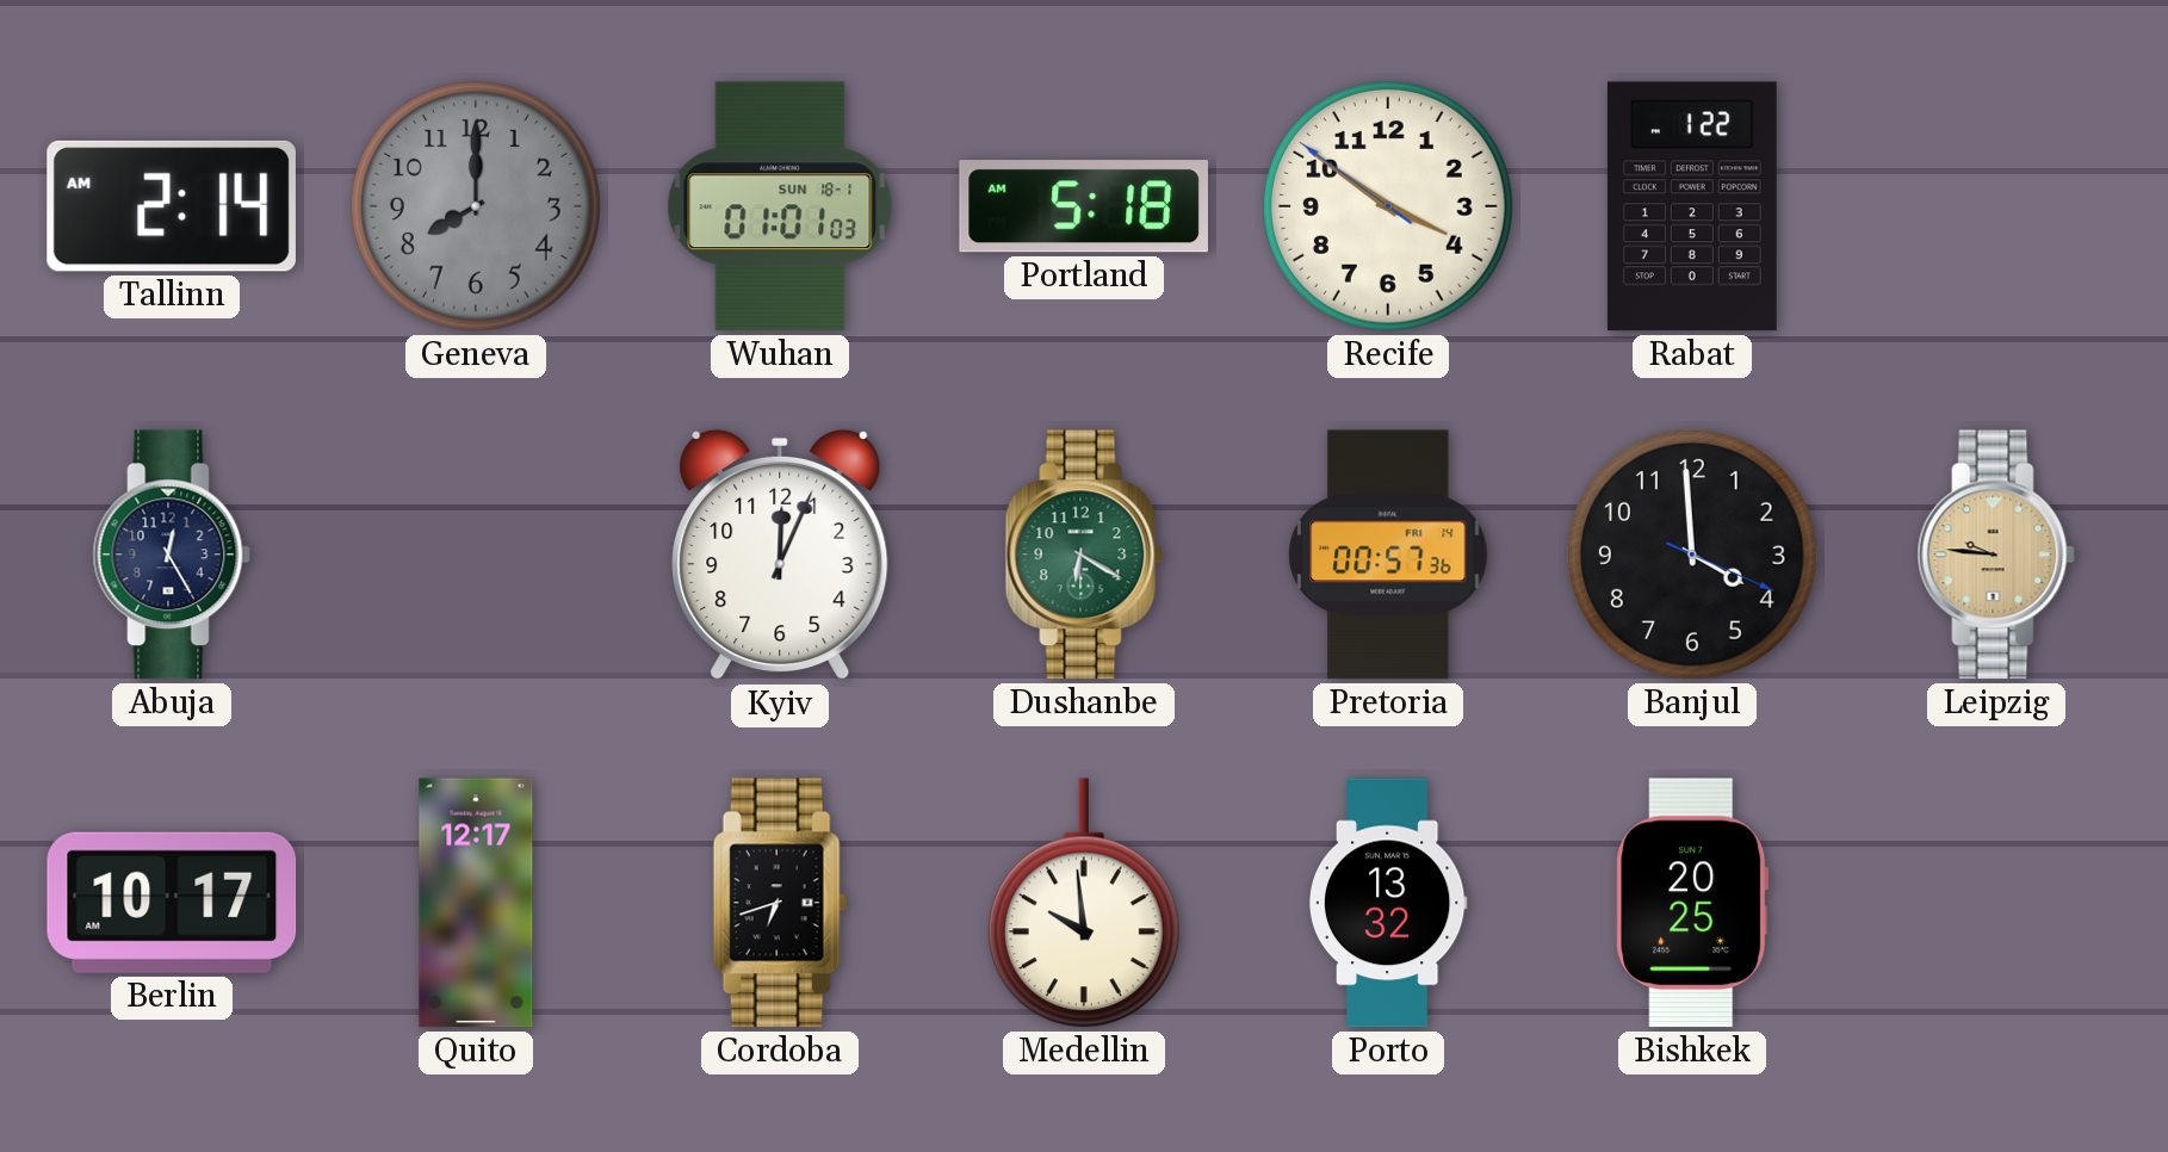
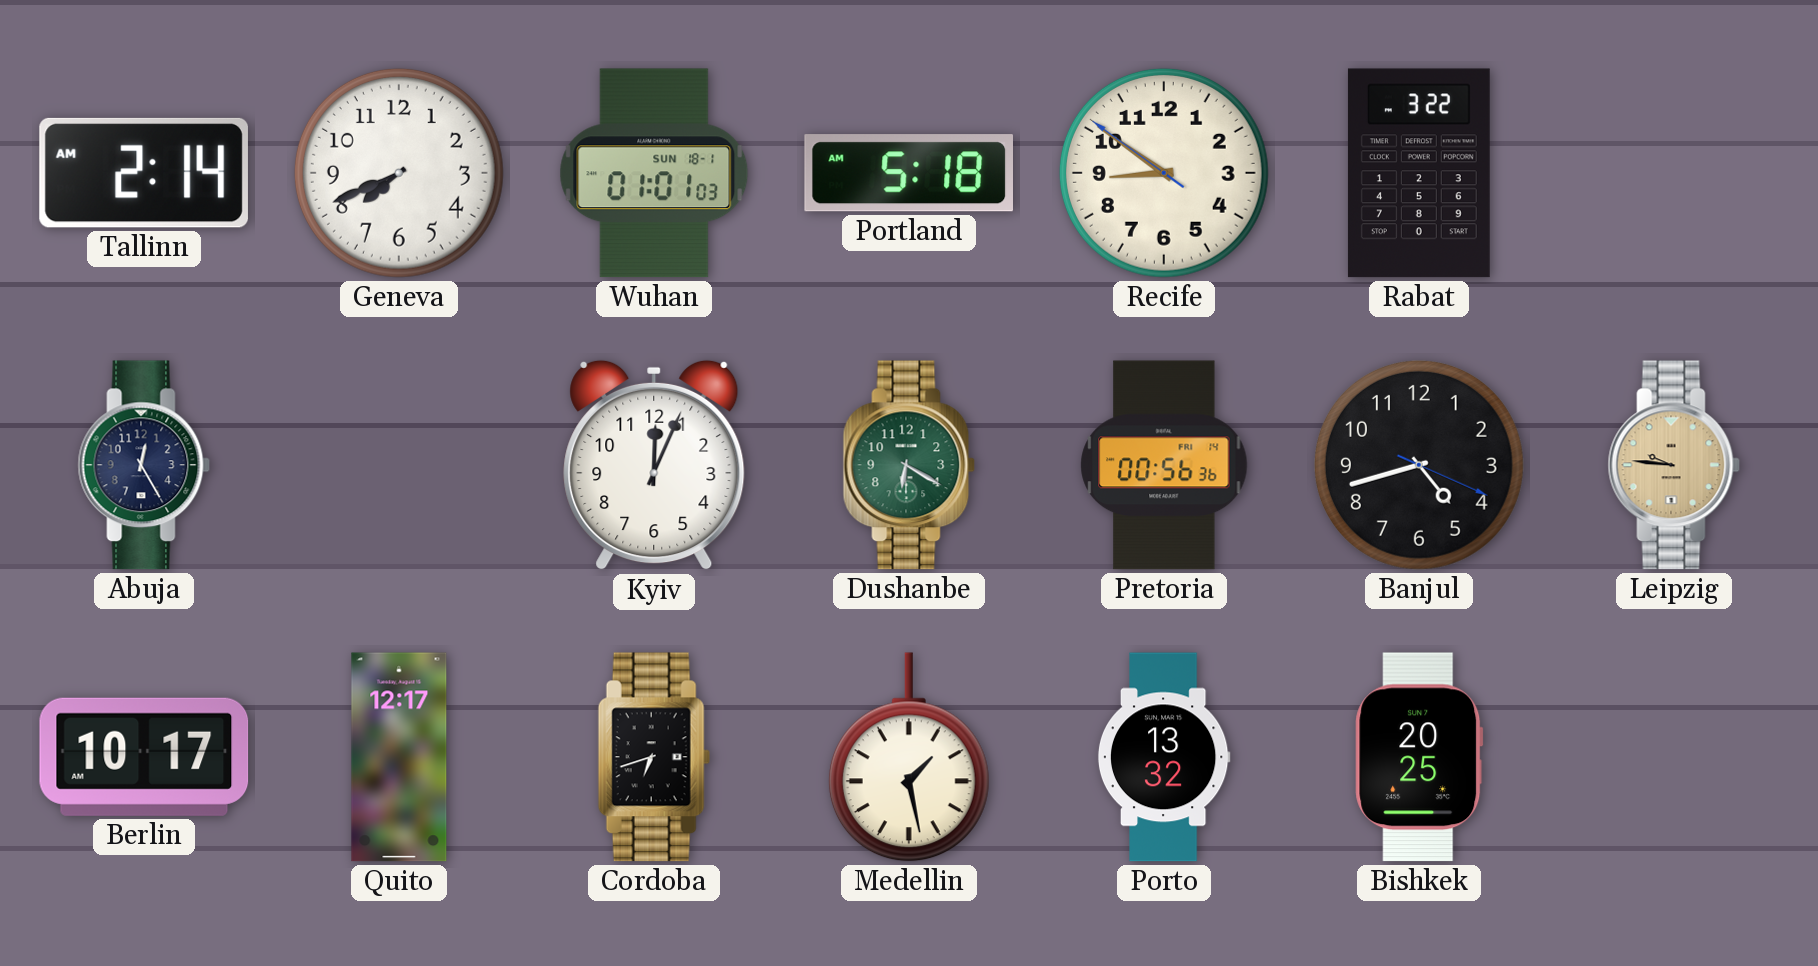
Geneva: 8:00 -> 7:41
Geneva dial: grey -> white
Recife: 3:50 -> 8:50
Rabat: 1:22 -> 3:22
Pretoria: 00:57 -> 00:56
Banjul: 3:59 -> 4:42
Medellin: 9:59 -> 1:28
